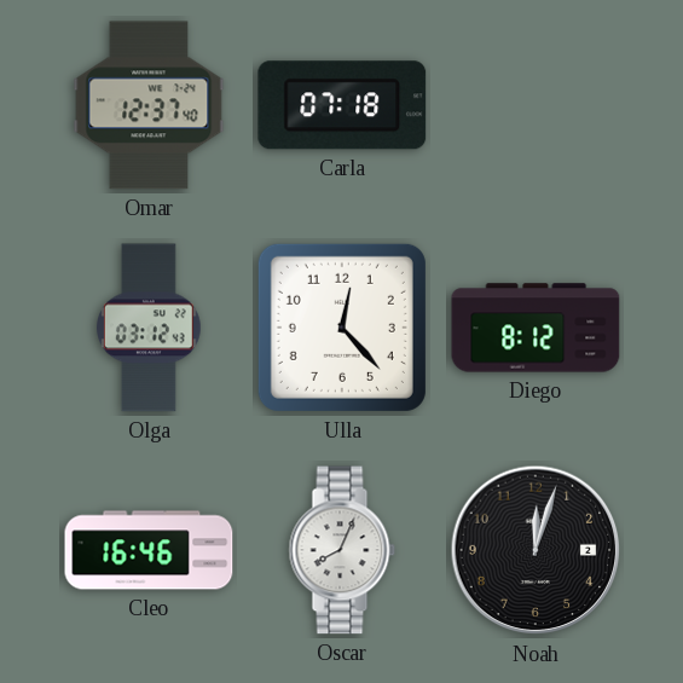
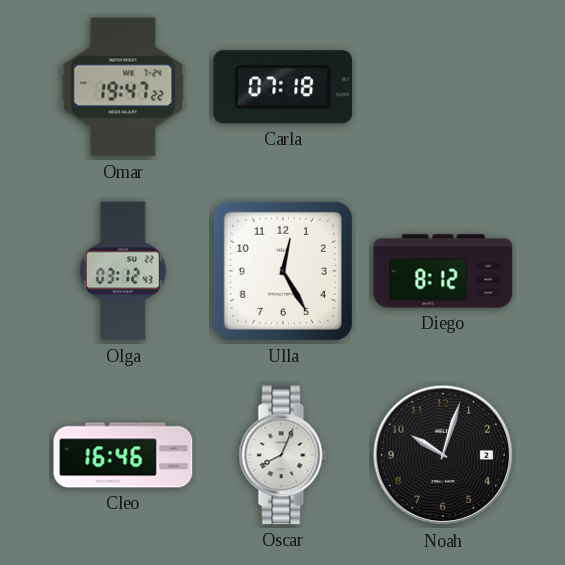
Omar: 12:37 -> 19:47
Ulla: 12:23 -> 12:25
Noah: 12:03 -> 10:03
